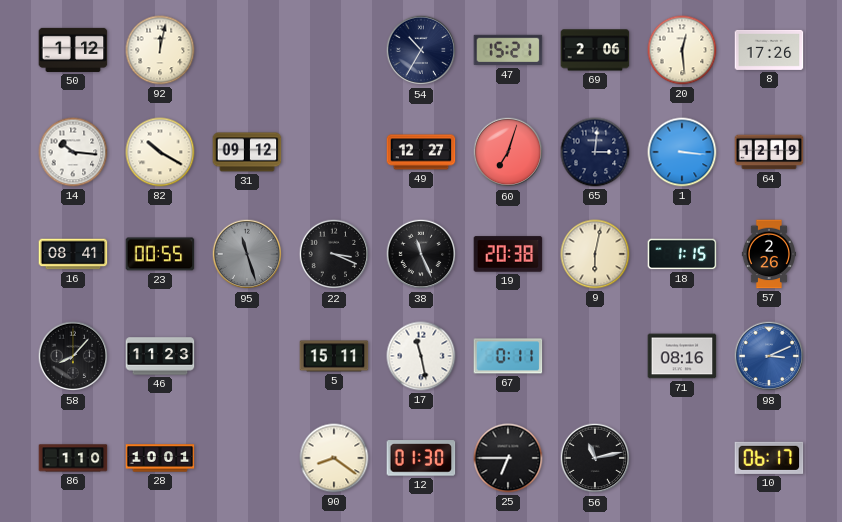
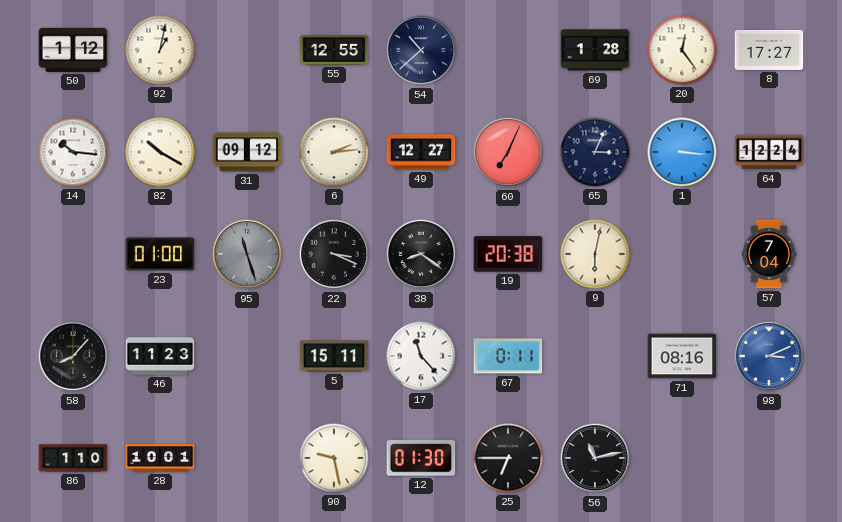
92: 12:02 -> 1:02
55: none -> 12:55
54: 10:35 -> 10:38
47: 15:21 -> none
69: 2:06 -> 1:28
20: 12:29 -> 12:24
8: 17:26 -> 17:27
6: none -> 2:14
60: 7:03 -> 7:04
65: 3:01 -> 3:04
64: 12:19 -> 12:24
16: 08:41 -> none
23: 00:55 -> 01:00
38: 11:26 -> 8:21
18: 1:15 -> none
57: 2:26 -> 7:04
17: 11:28 -> 11:23
90: 8:21 -> 9:28
10: 06:17 -> none
